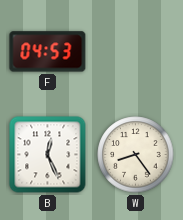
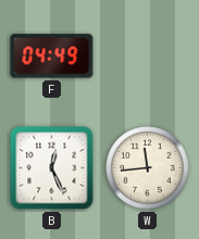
F: 04:53 -> 04:49
W: 8:24 -> 11:44
